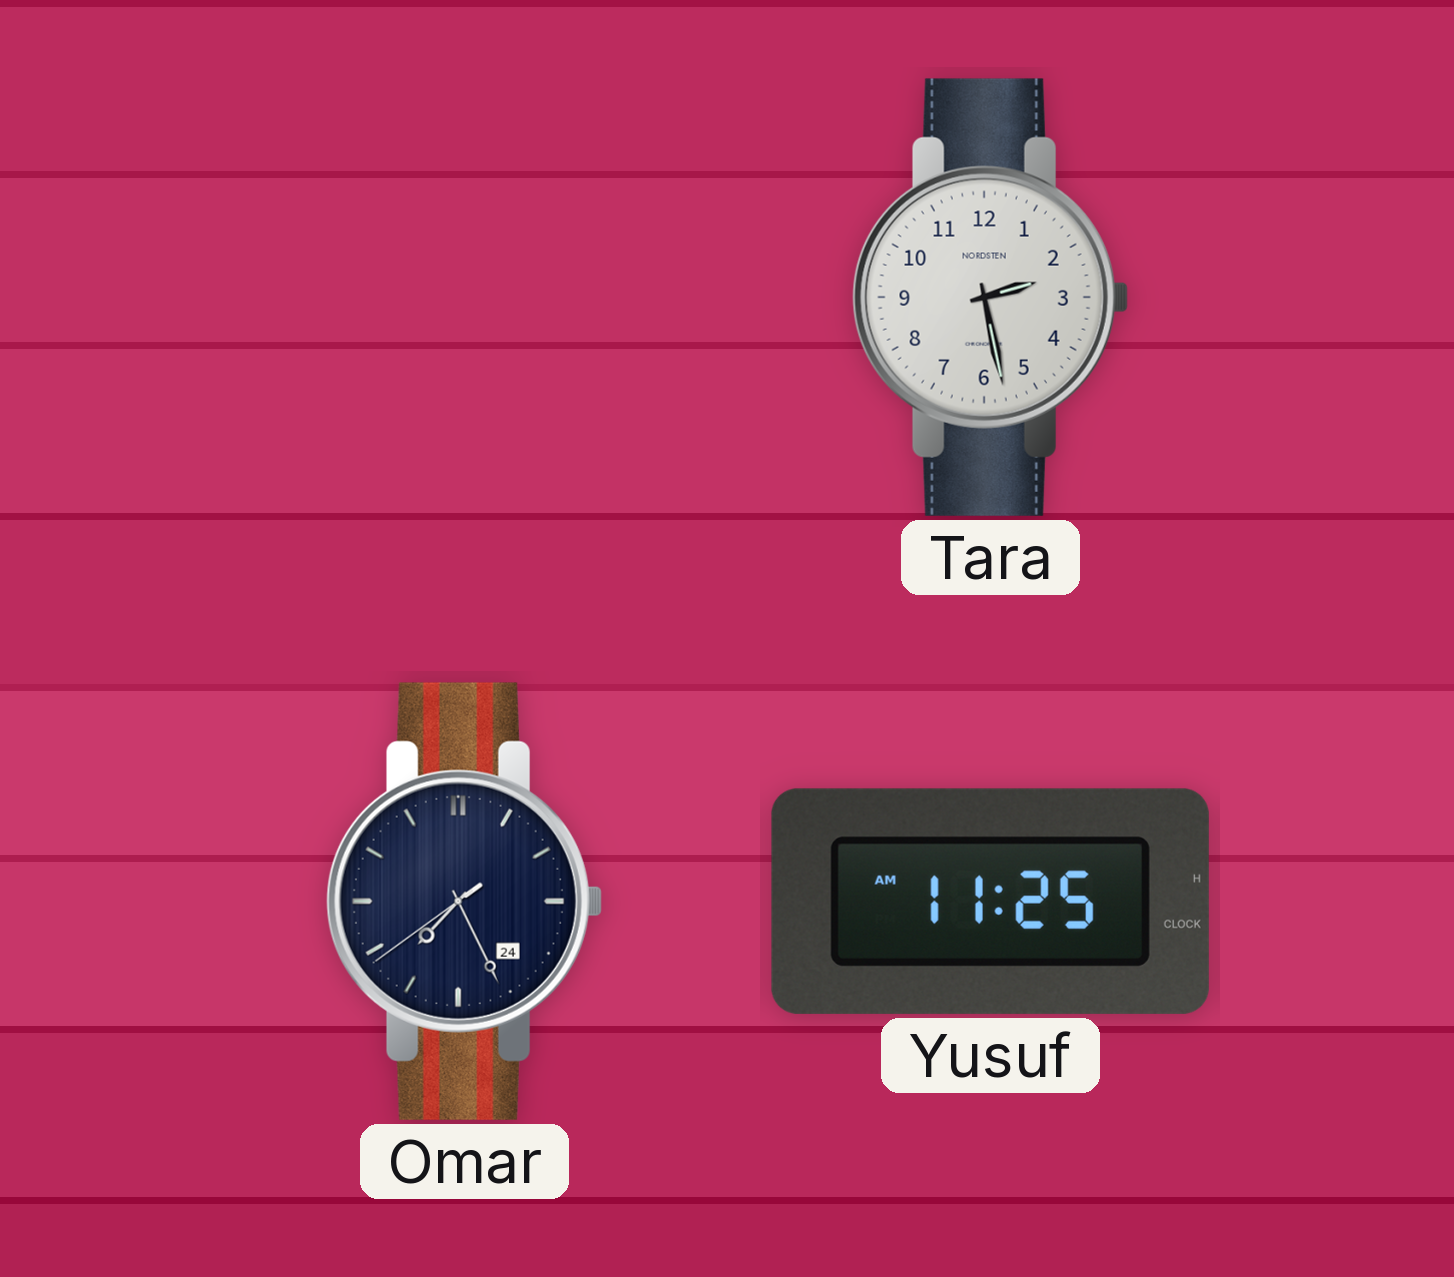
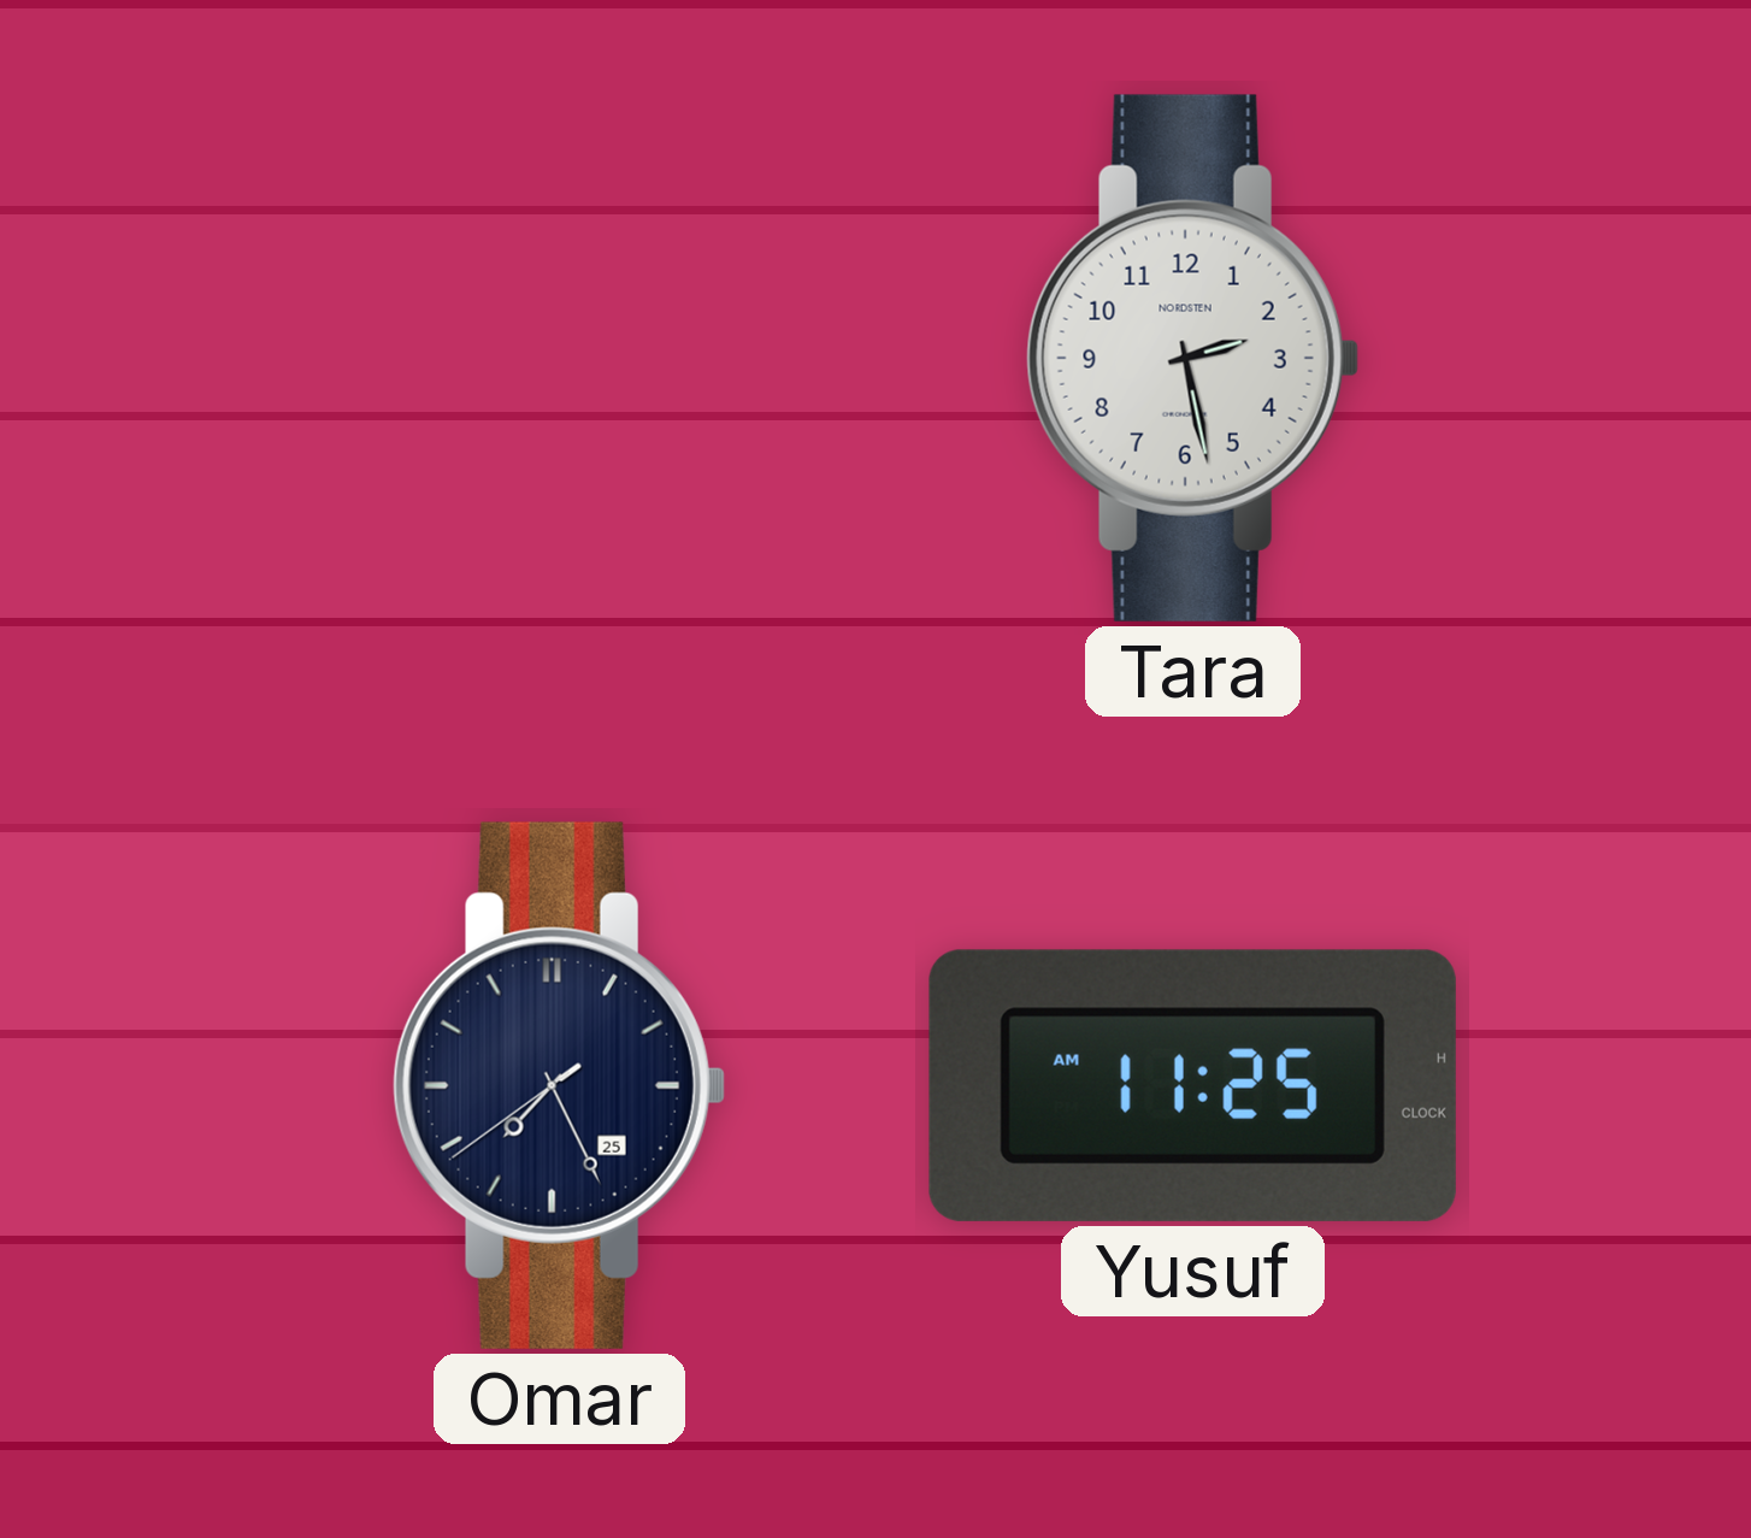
Omar date: 24 -> 25
